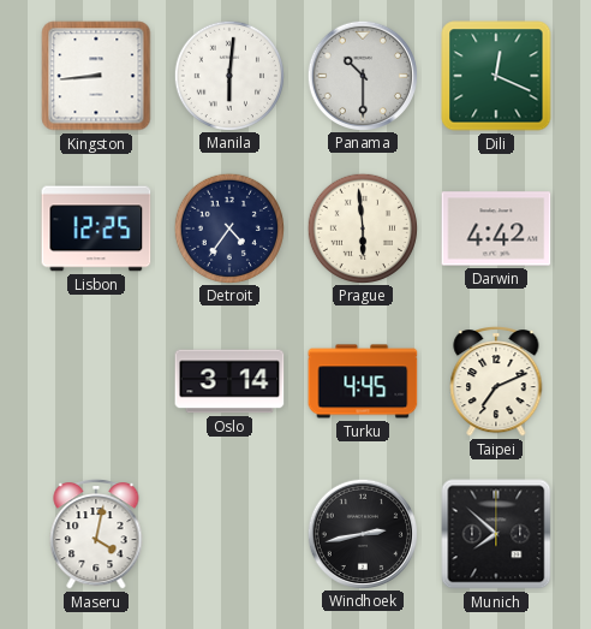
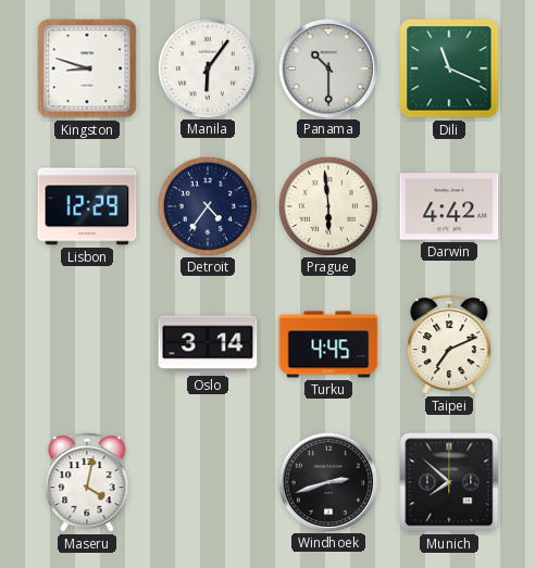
Kingston: 8:44 -> 8:48
Manila: 6:01 -> 6:06
Dili: 12:19 -> 11:19
Lisbon: 12:25 -> 12:29
Windhoek: 2:43 -> 2:42
